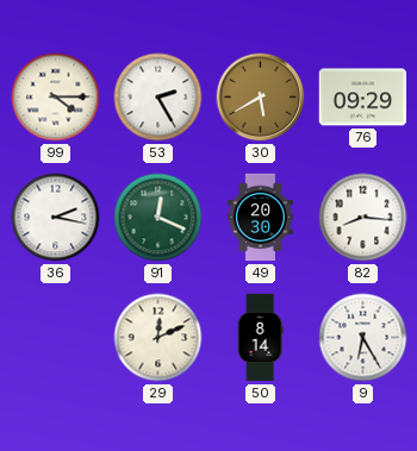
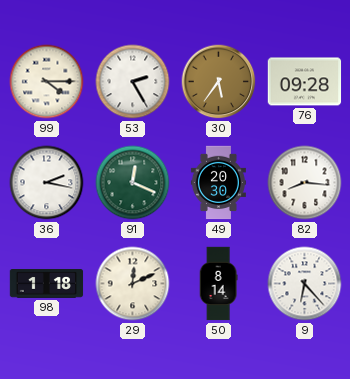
30: 5:40 -> 5:36
76: 09:29 -> 09:28
98: none -> 1:18
9: 6:25 -> 6:23
